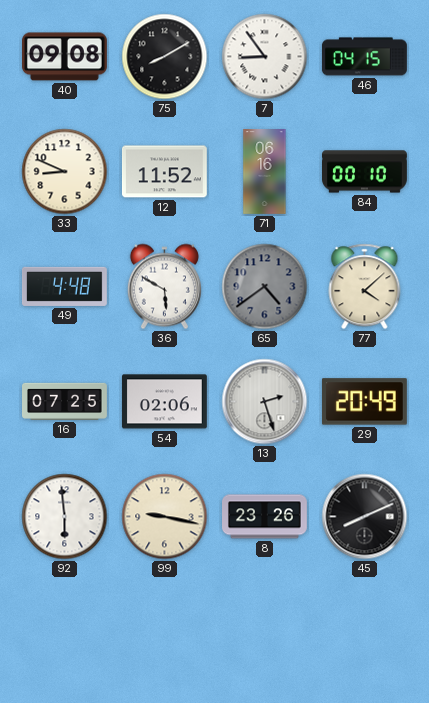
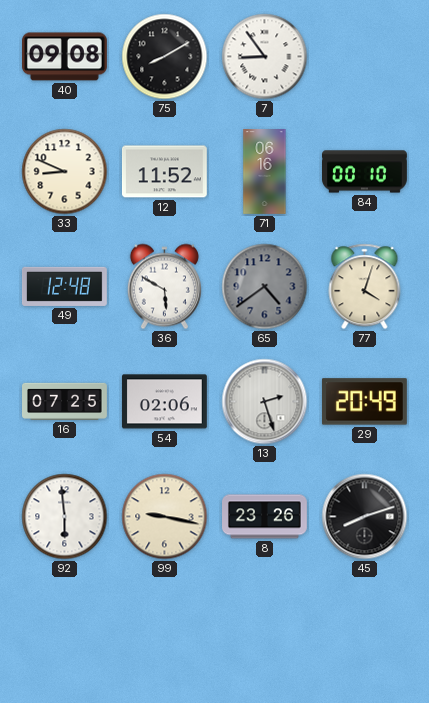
46: 04:15 -> none
49: 4:48 -> 12:48
77: 4:08 -> 4:03
45: 8:11 -> 8:12
